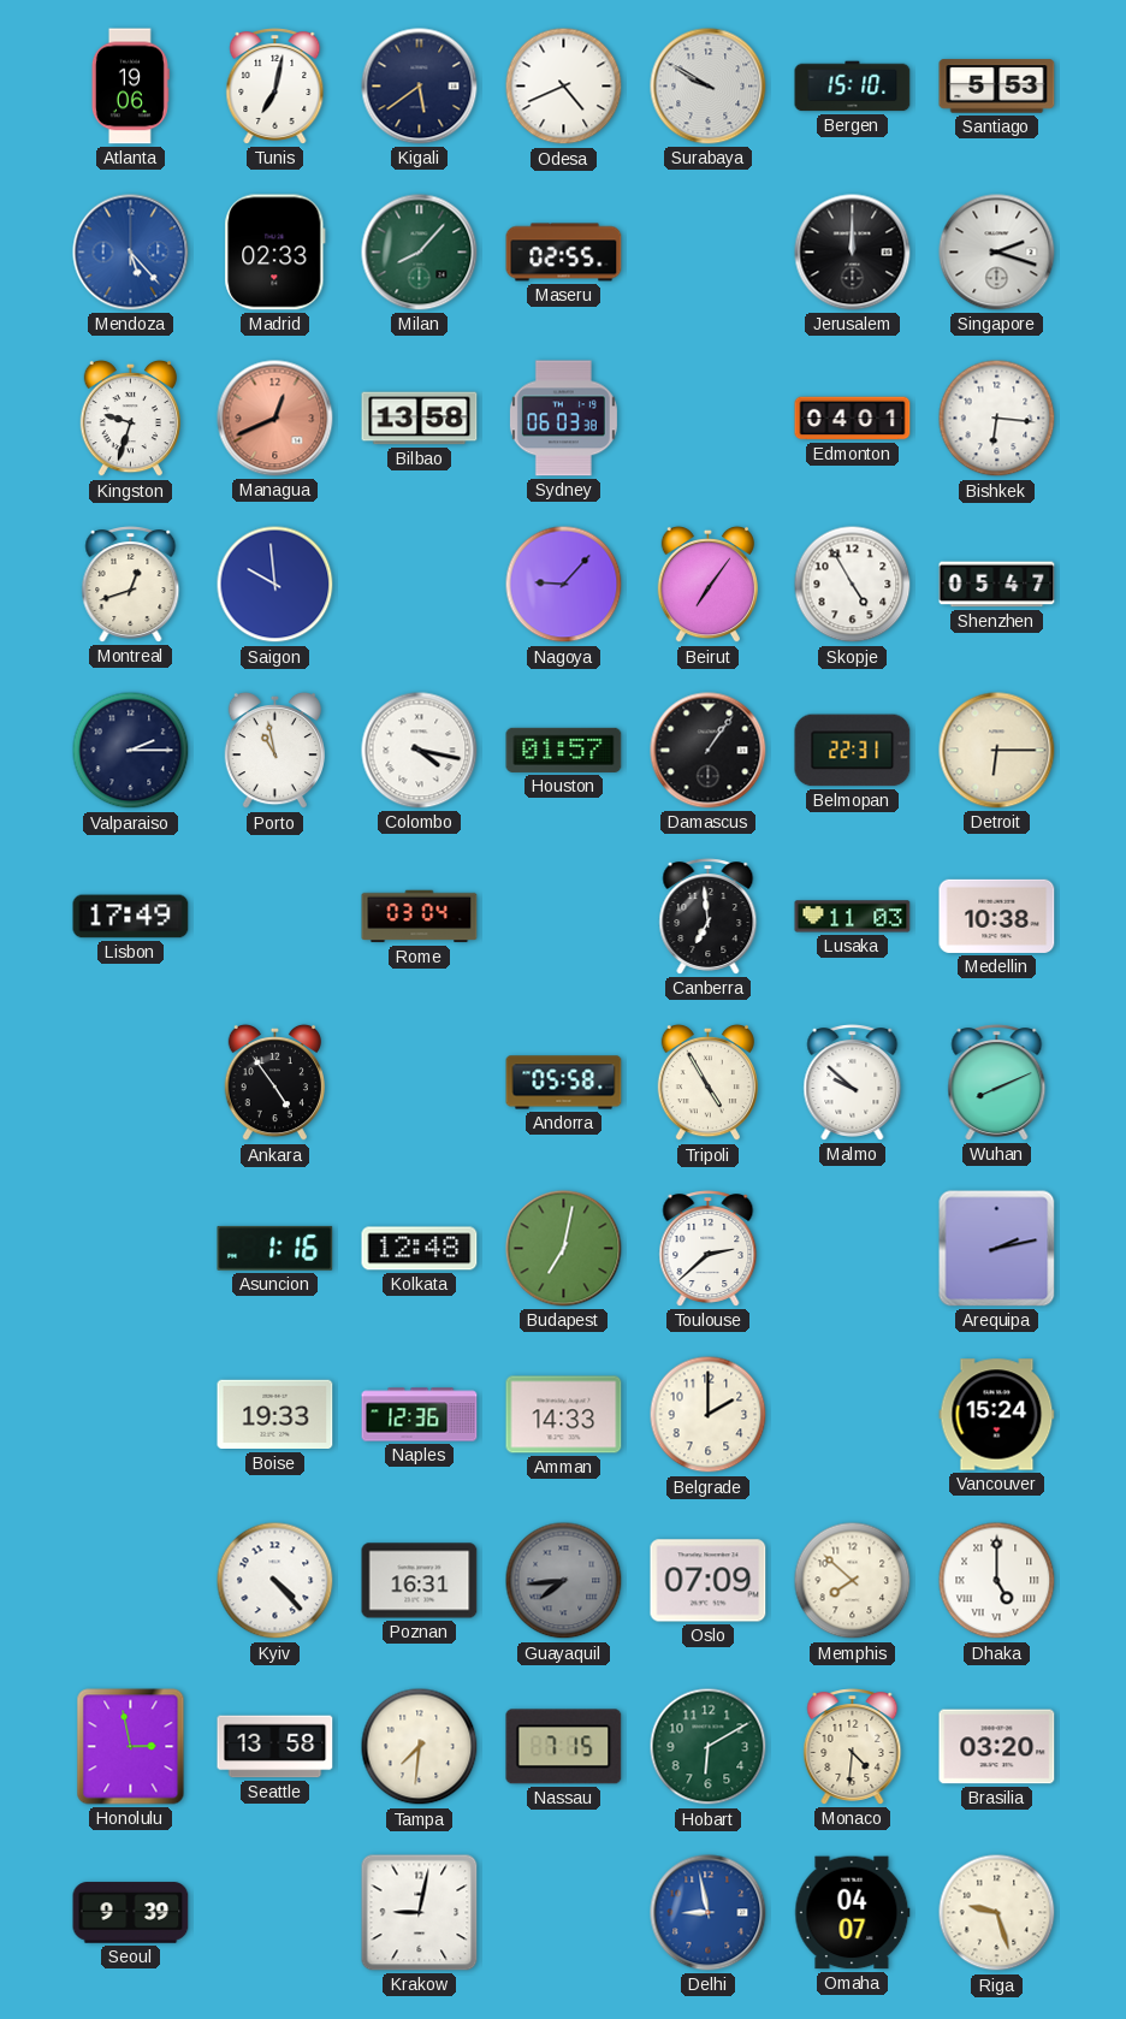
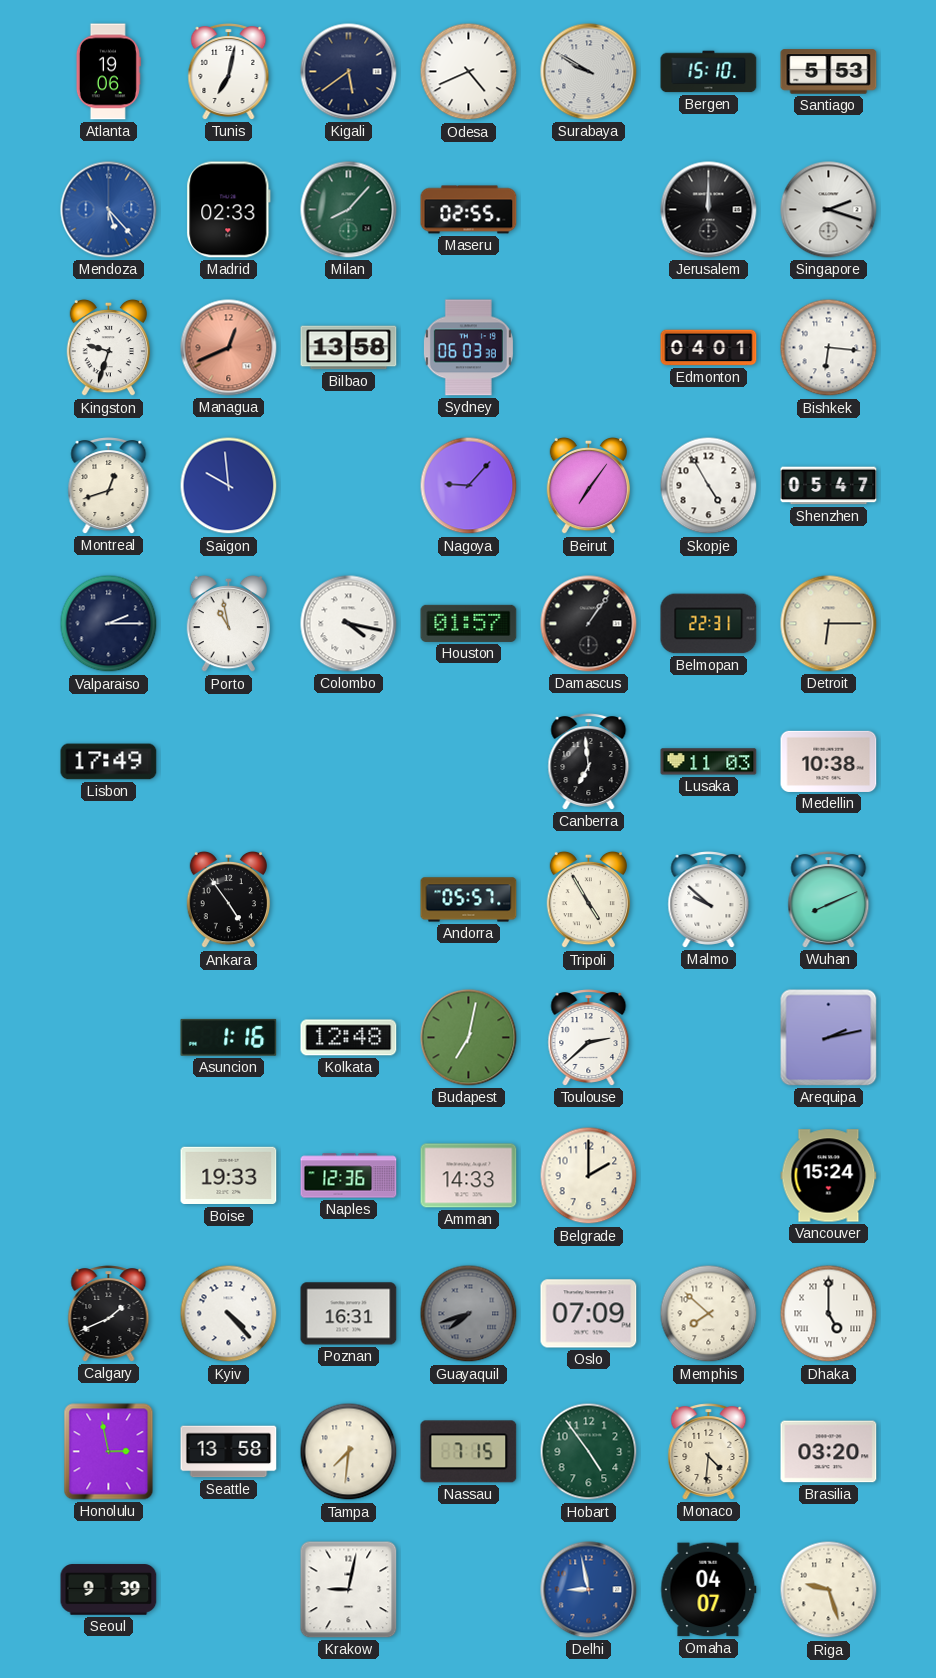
Rome: 03:04 -> none
Andorra: 05:58 -> 05:57
Calgary: none -> 1:41
Guayaquil: 7:44 -> 7:42
Hobart: 6:10 -> 4:54
